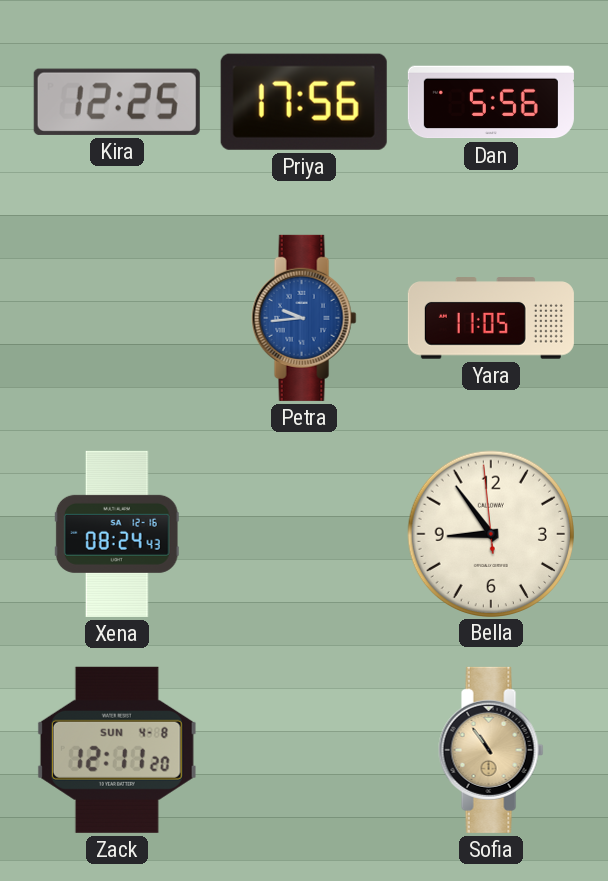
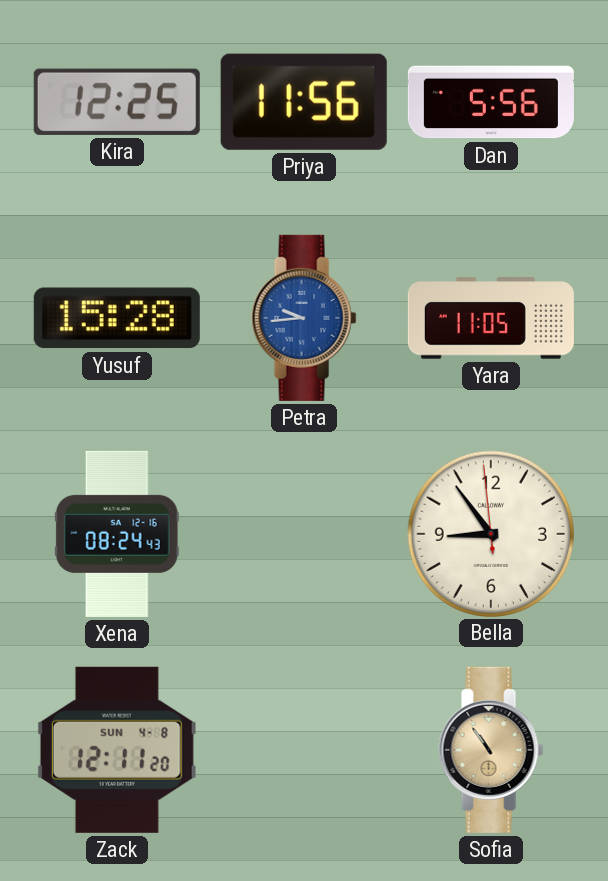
Priya: 17:56 -> 11:56
Yusuf: none -> 15:28
